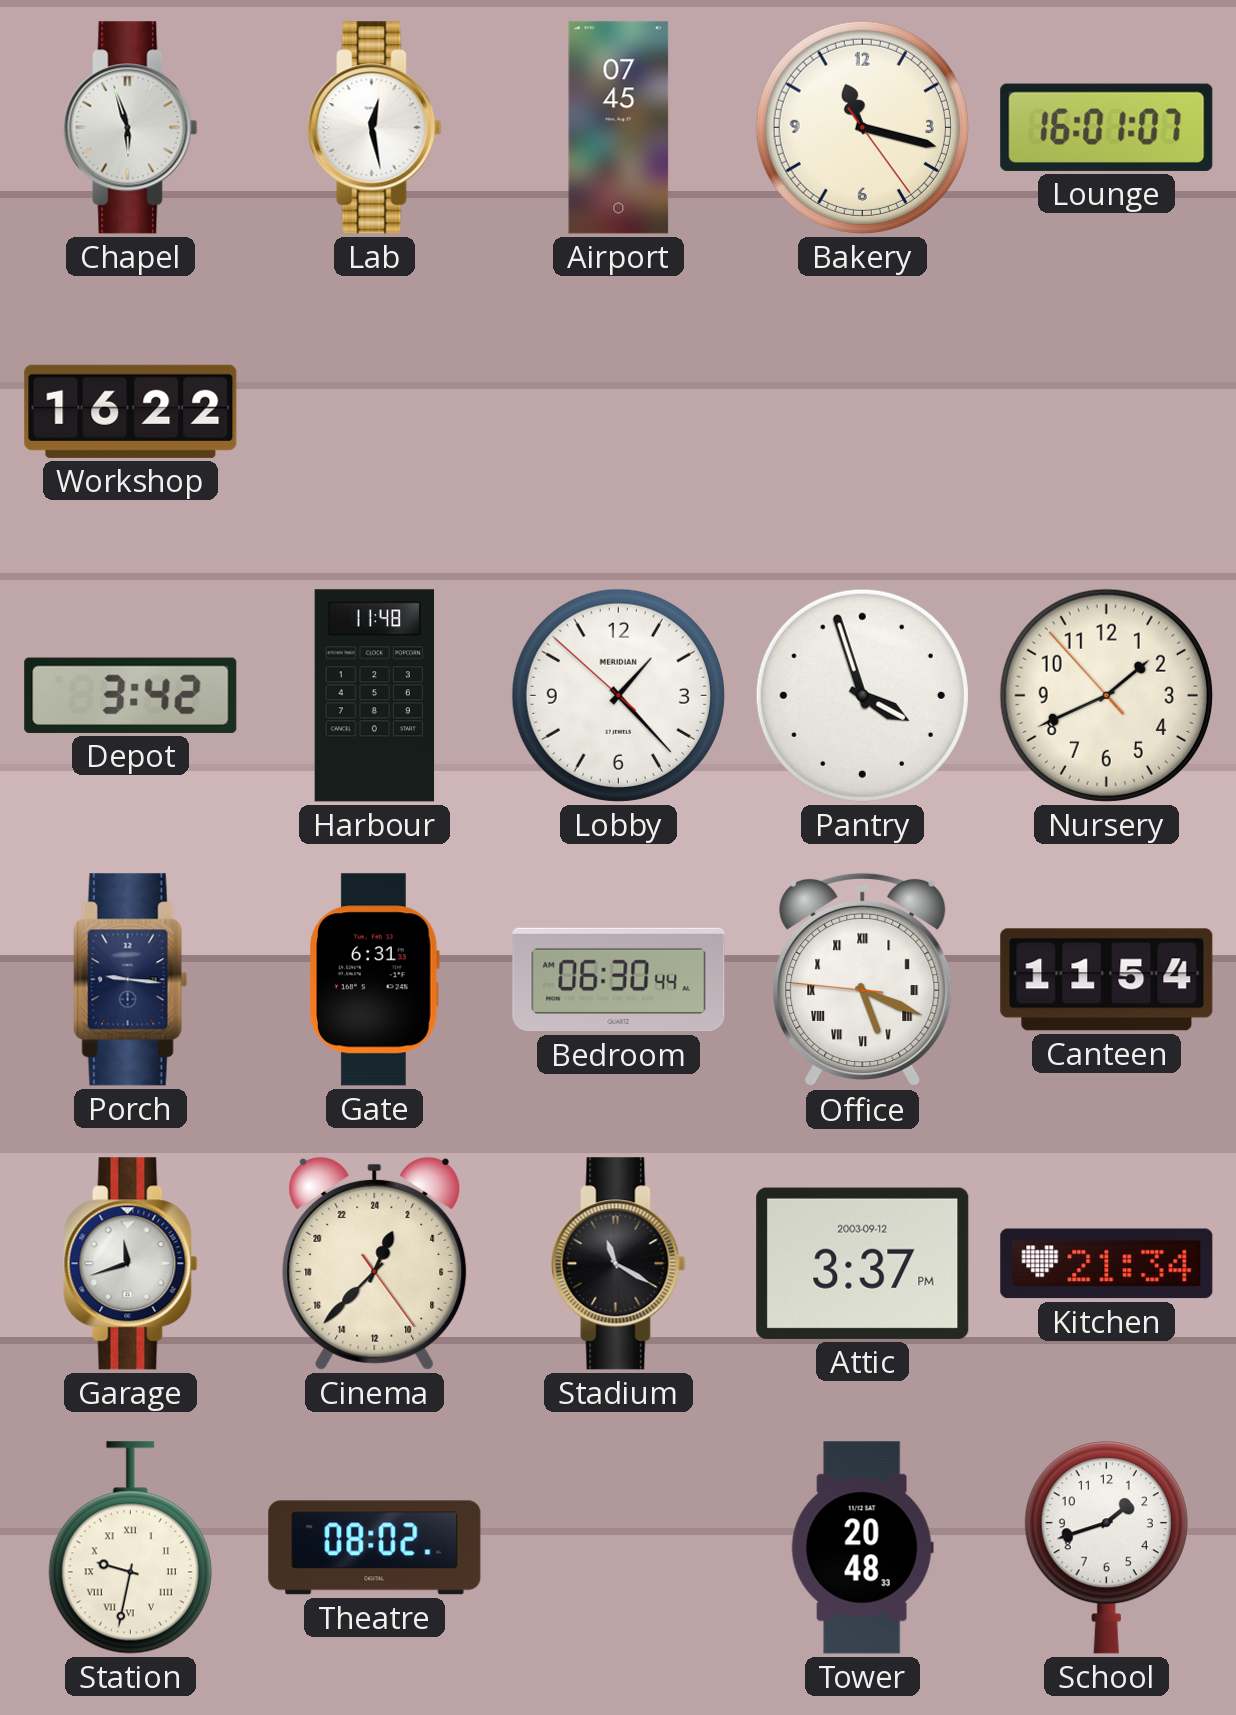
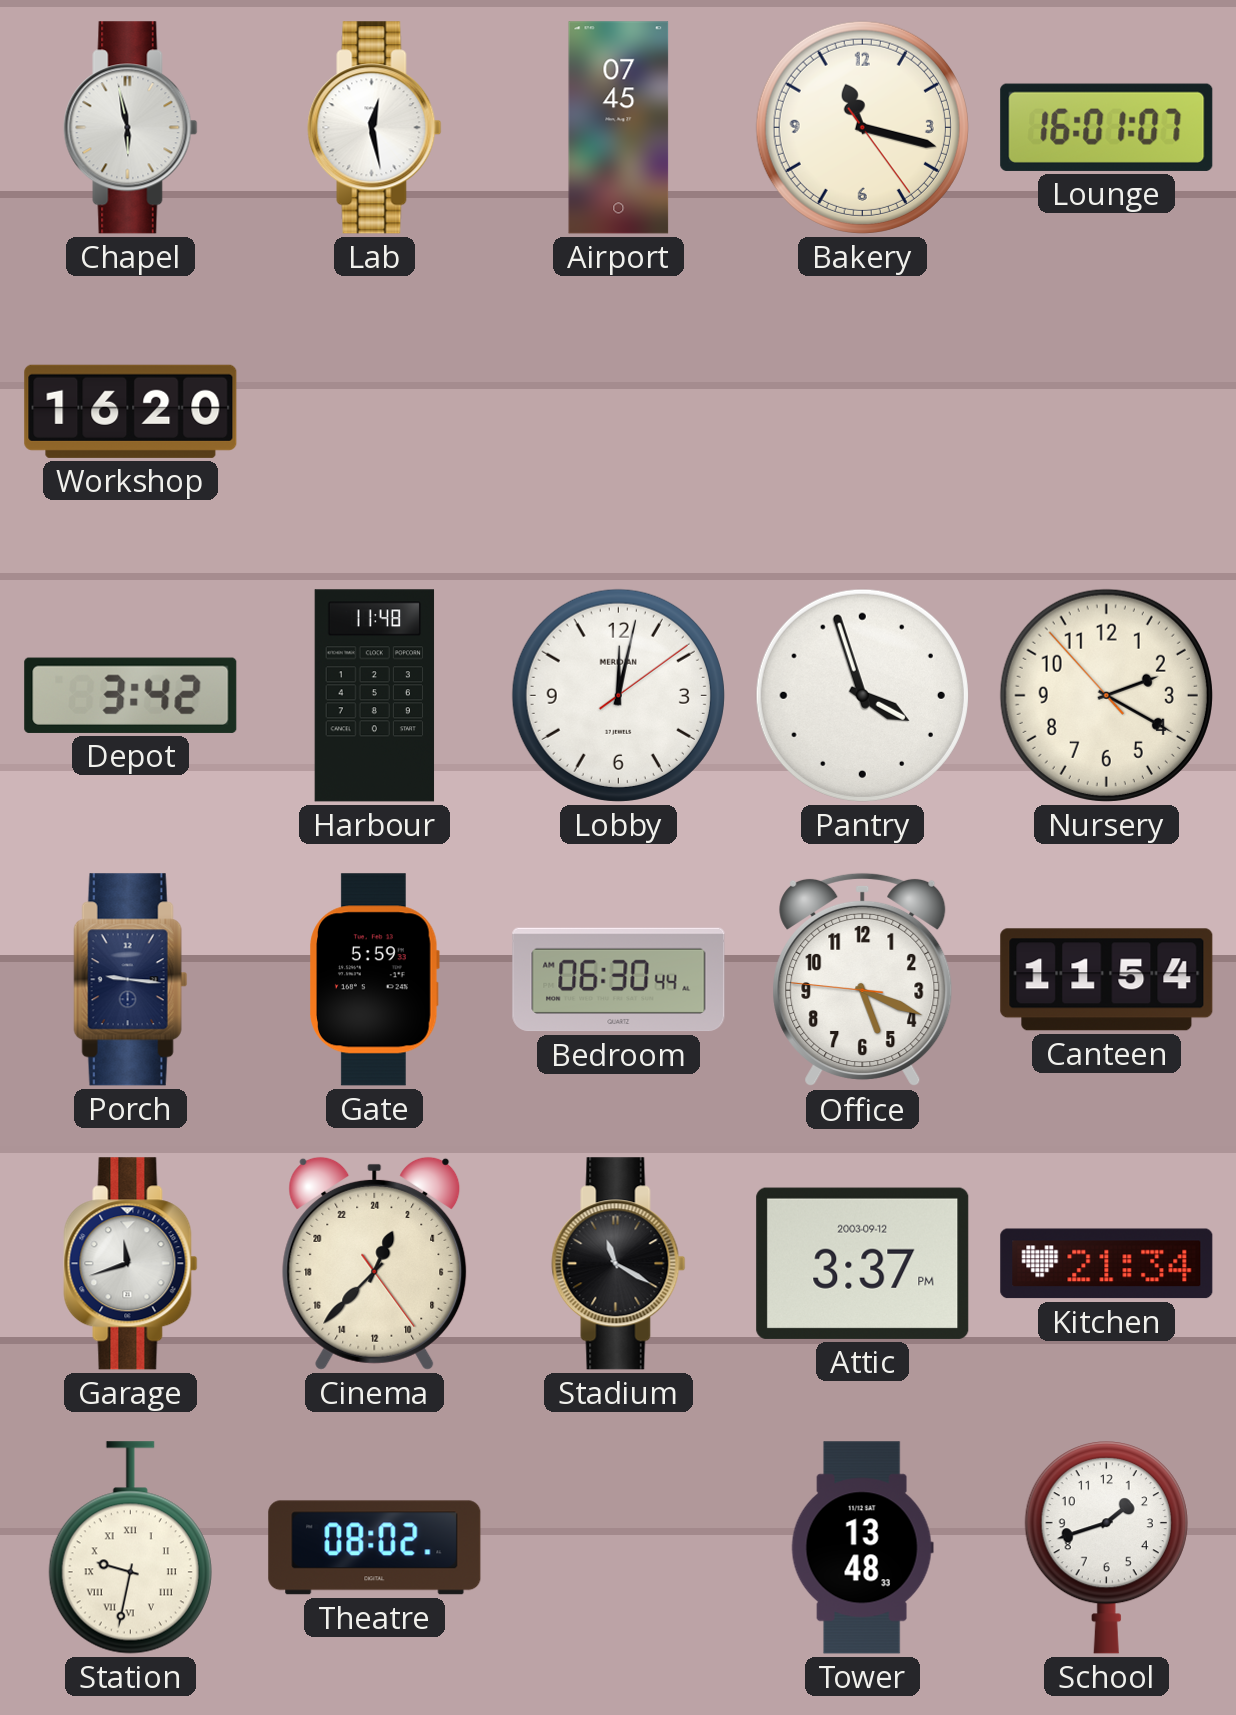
Chapel: 5:57 -> 5:58
Workshop: 16:22 -> 16:20
Lobby: 1:22 -> 12:02
Nursery: 1:40 -> 2:19
Gate: 6:31 -> 5:59
Office numerals: Roman -> Arabic
Tower: 20:48 -> 13:48
